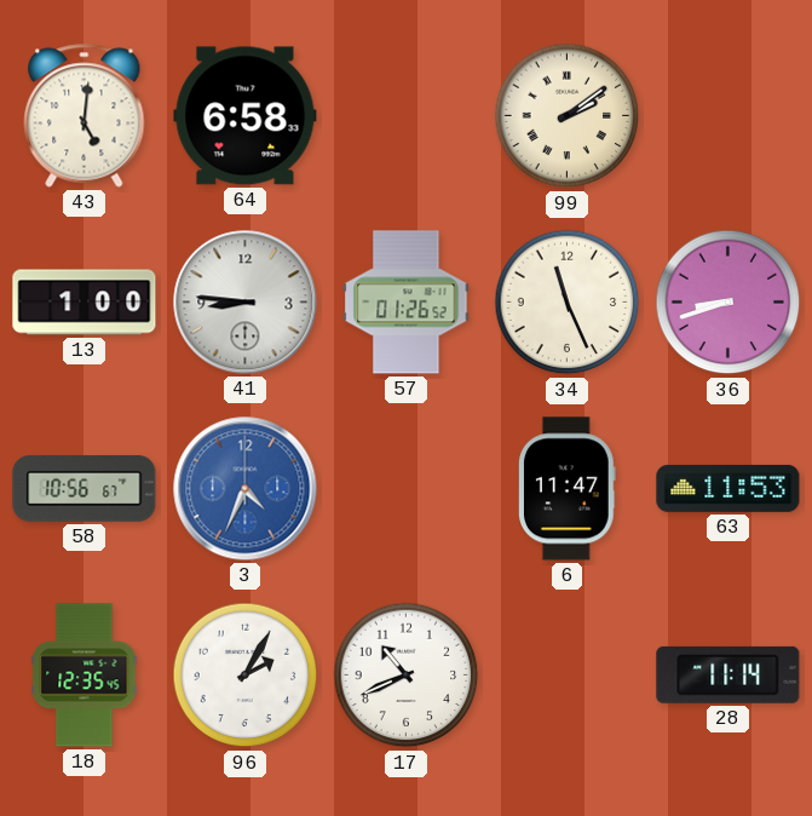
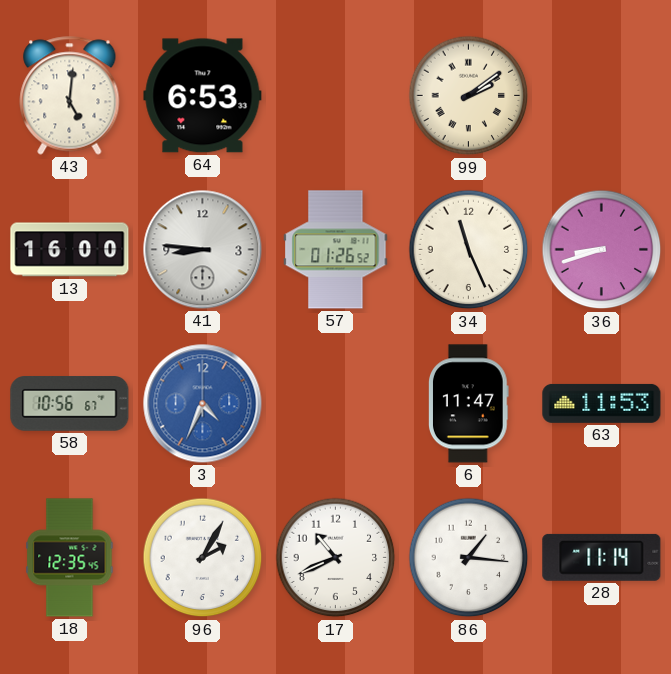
64: 6:58 -> 6:53
13: 1:00 -> 16:00
86: none -> 1:16
